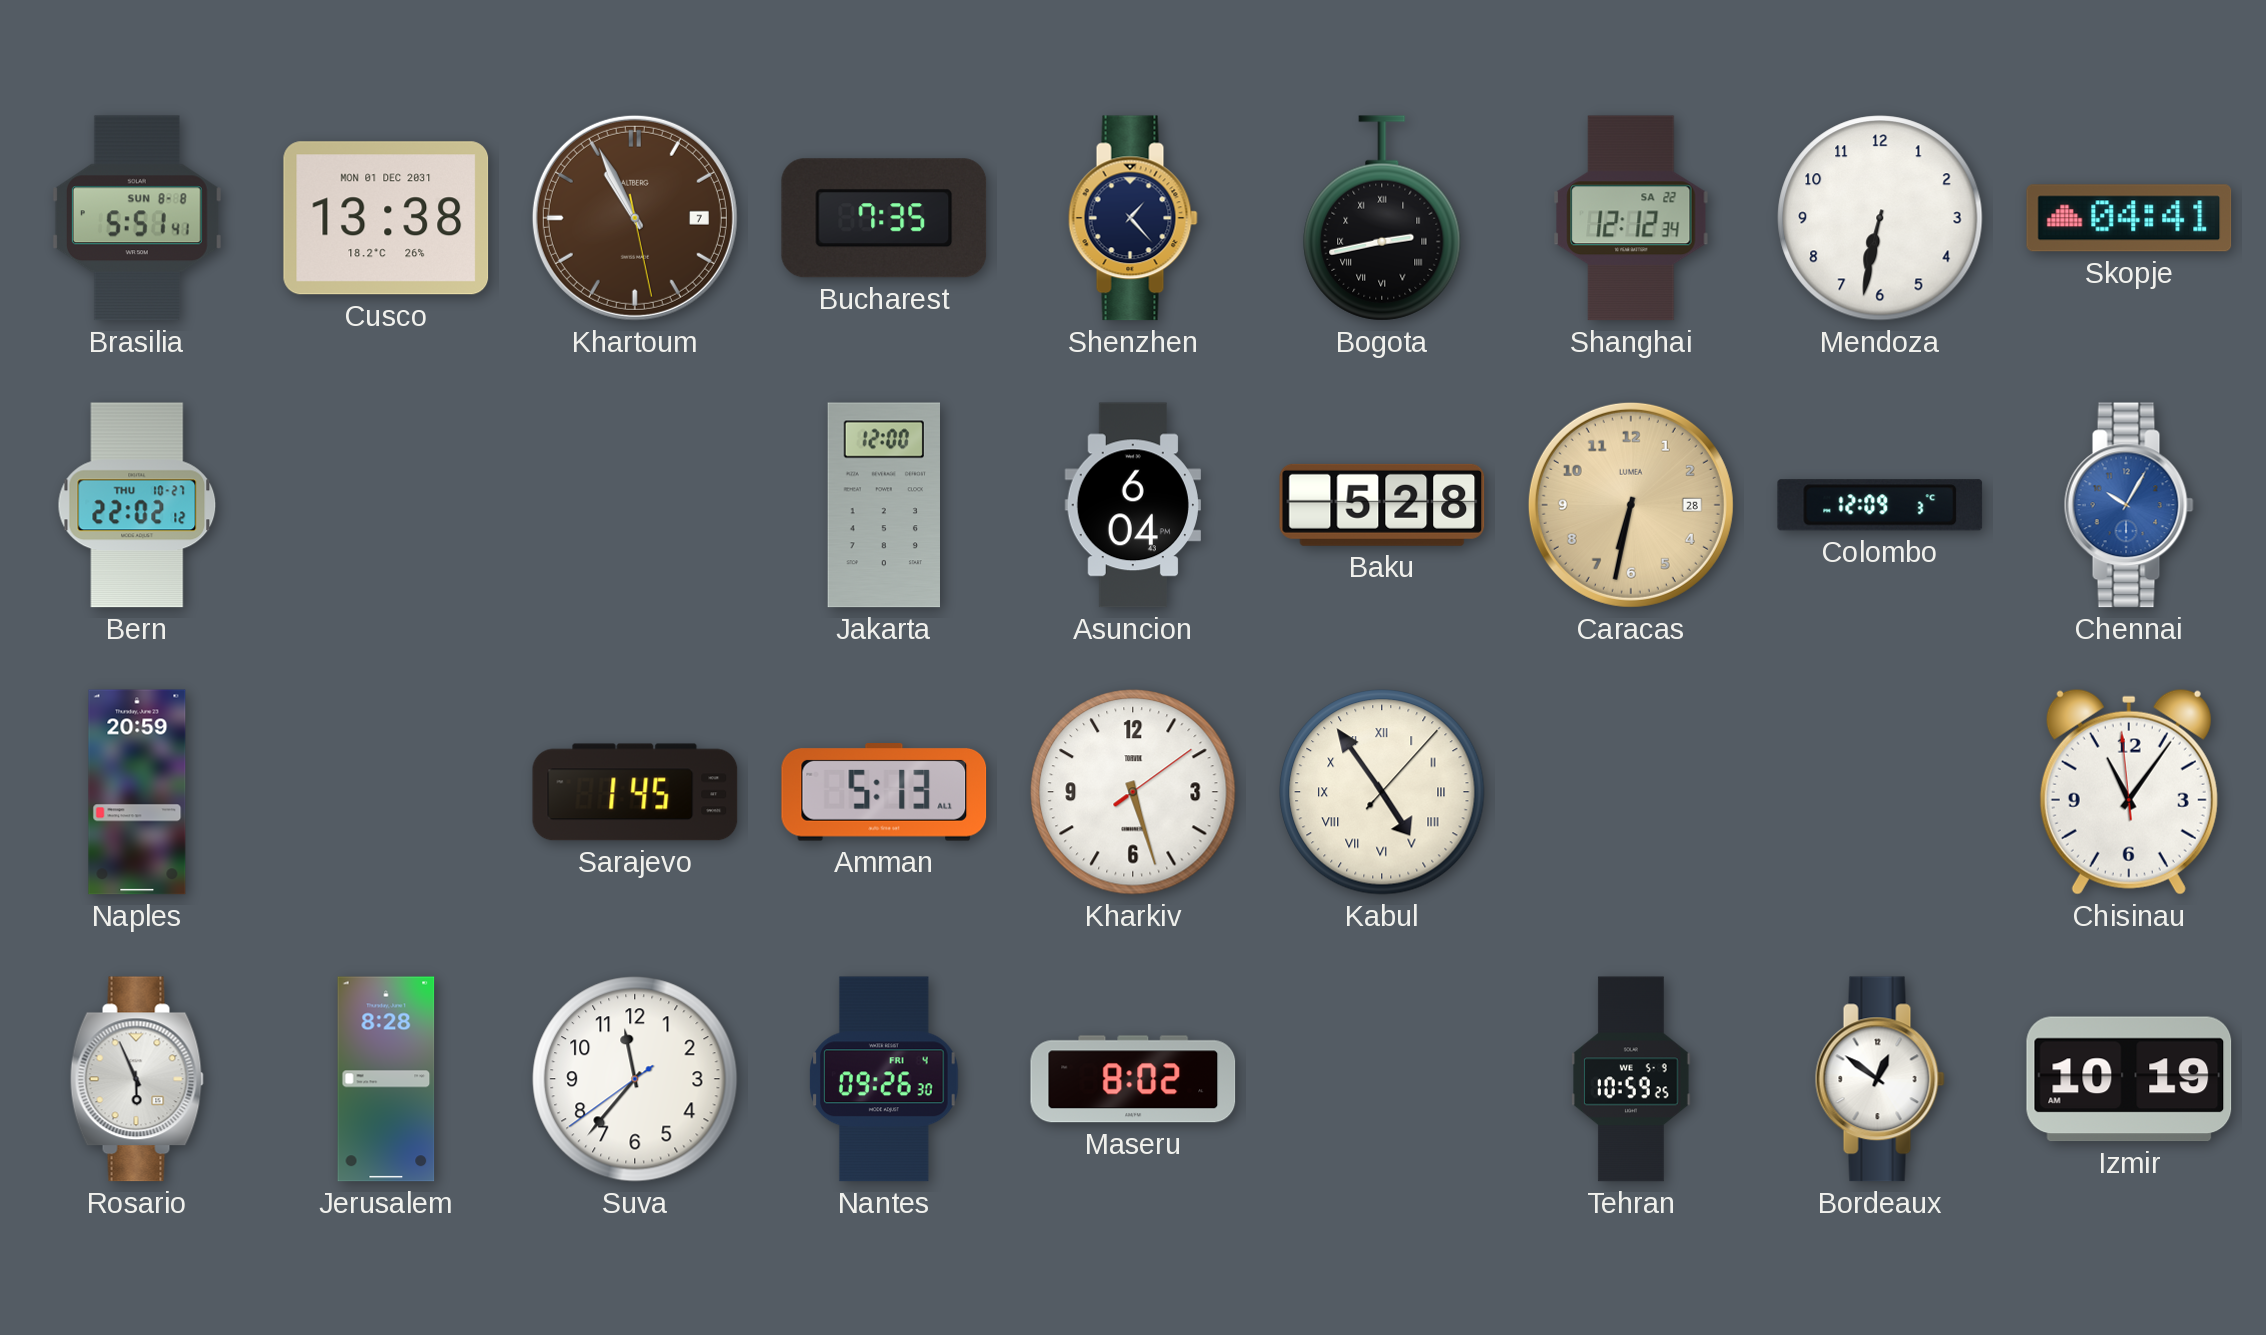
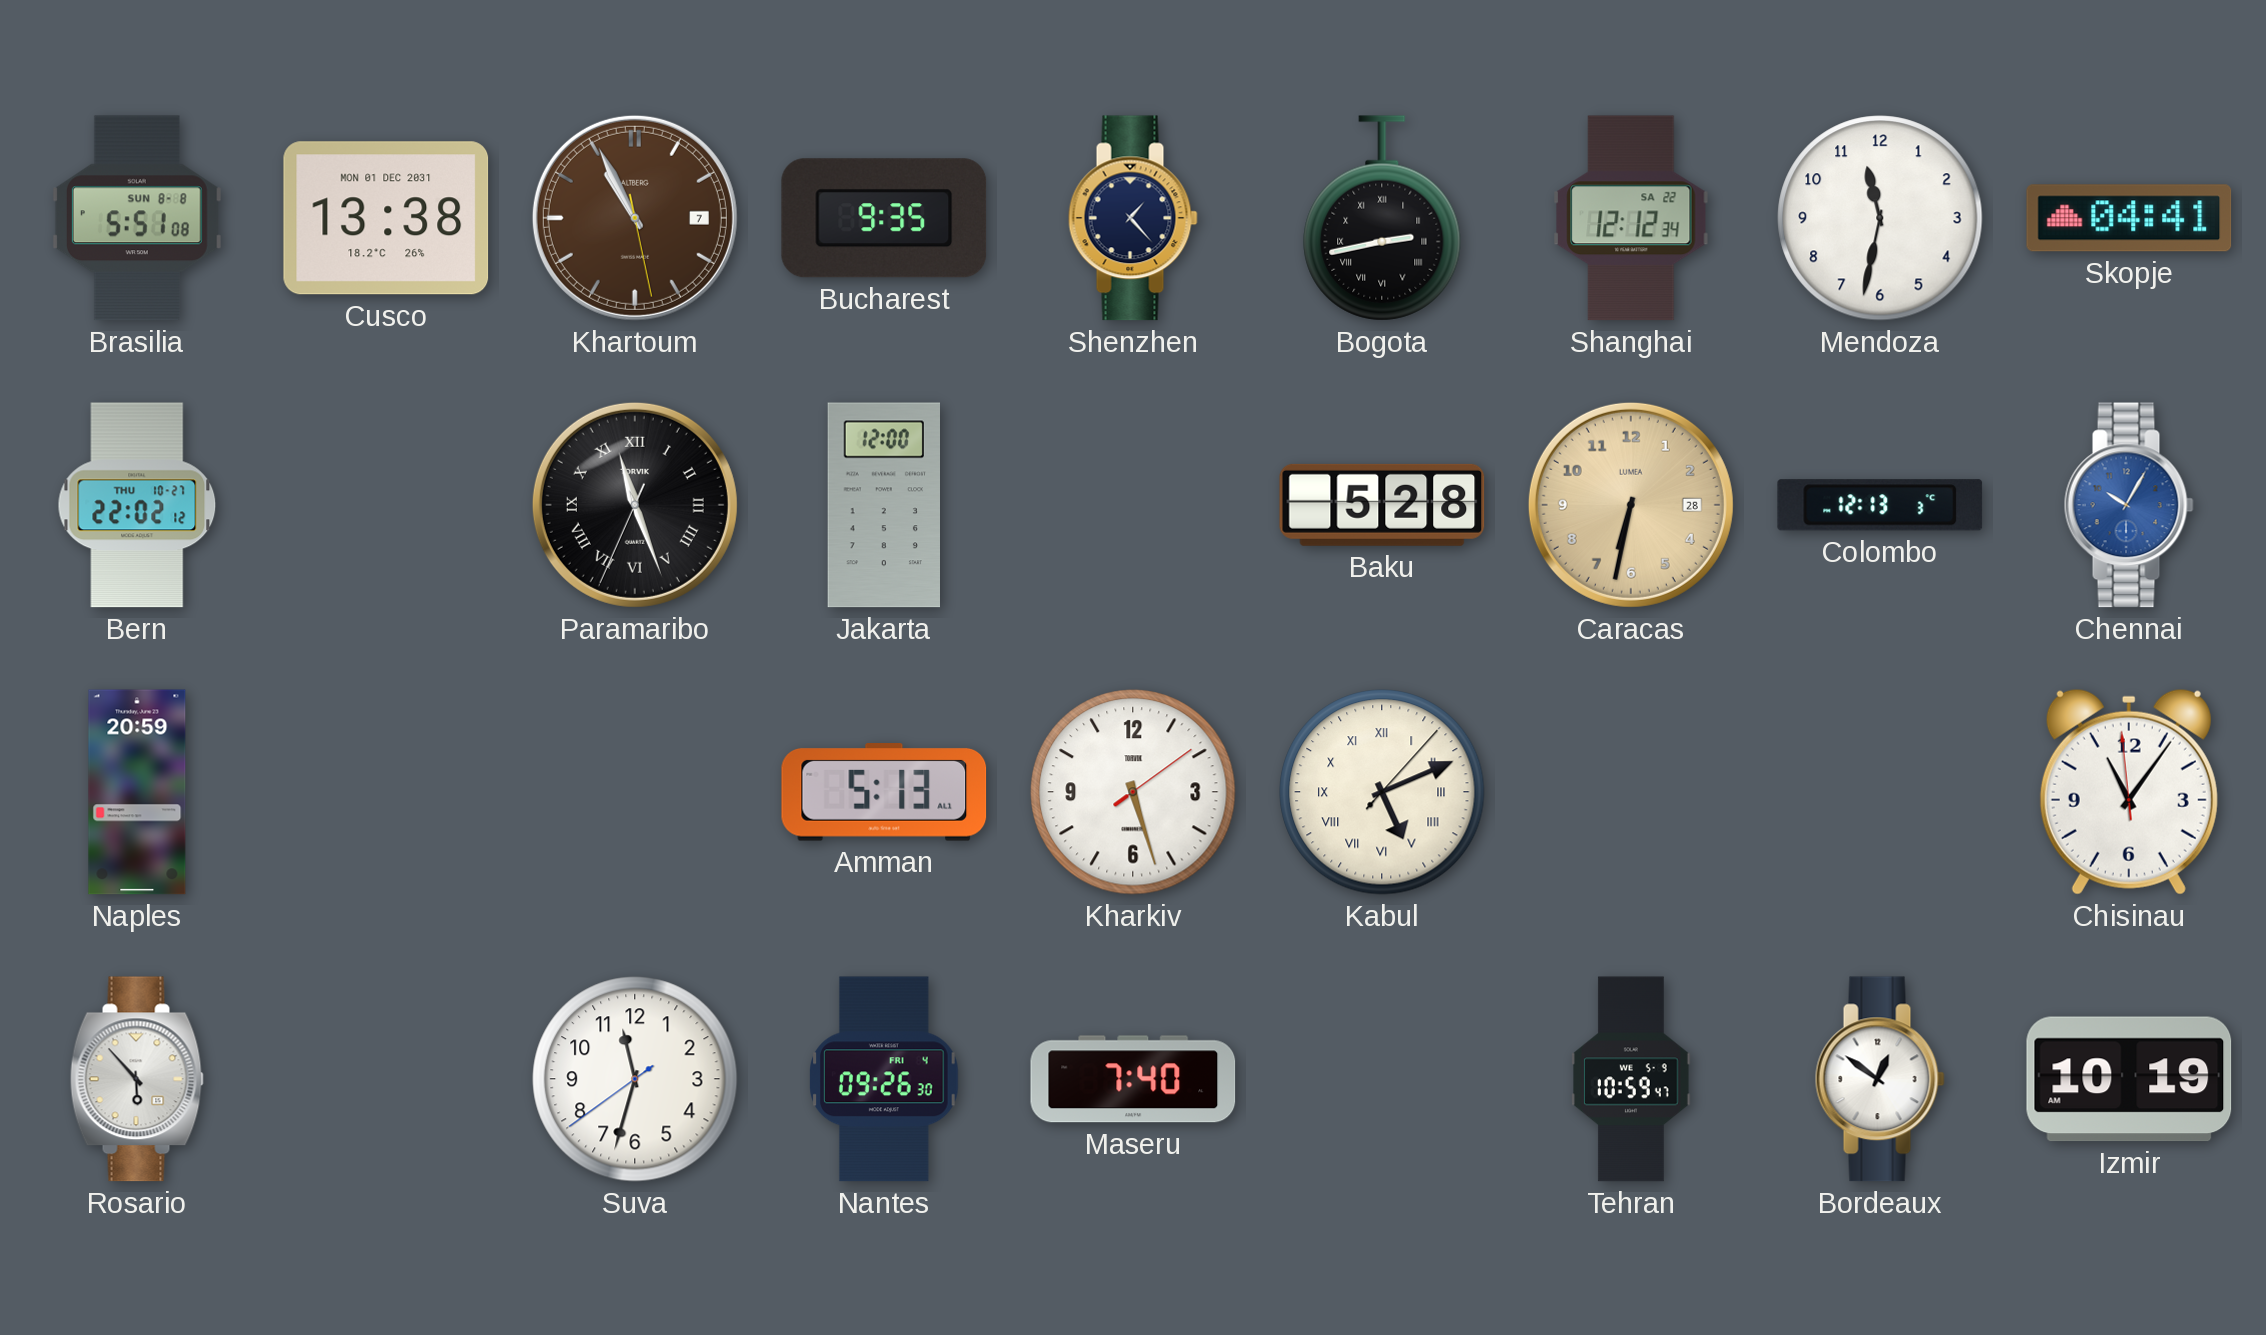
Brasilia: 5:51:41 -> 5:51:08
Bucharest: 7:35 -> 9:35
Mendoza: 6:32 -> 11:32
Paramaribo: none -> 11:26
Asuncion: 6:04 -> none
Colombo: 12:09 -> 12:13
Sarajevo: 1:45 -> none
Kabul: 4:54 -> 5:11
Rosario: 5:56 -> 5:53
Jerusalem: 8:28 -> none
Suva: 11:36 -> 11:32
Maseru: 8:02 -> 7:40
Tehran: 10:59:25 -> 10:59:47
